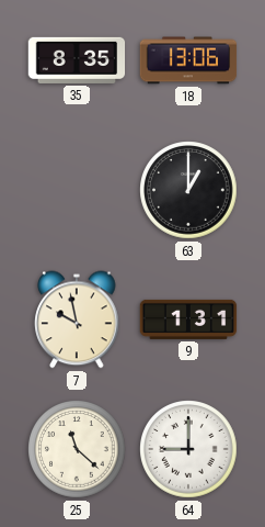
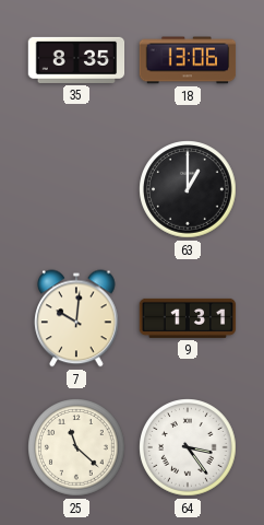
7: 9:58 -> 10:01
64: 9:00 -> 3:24
